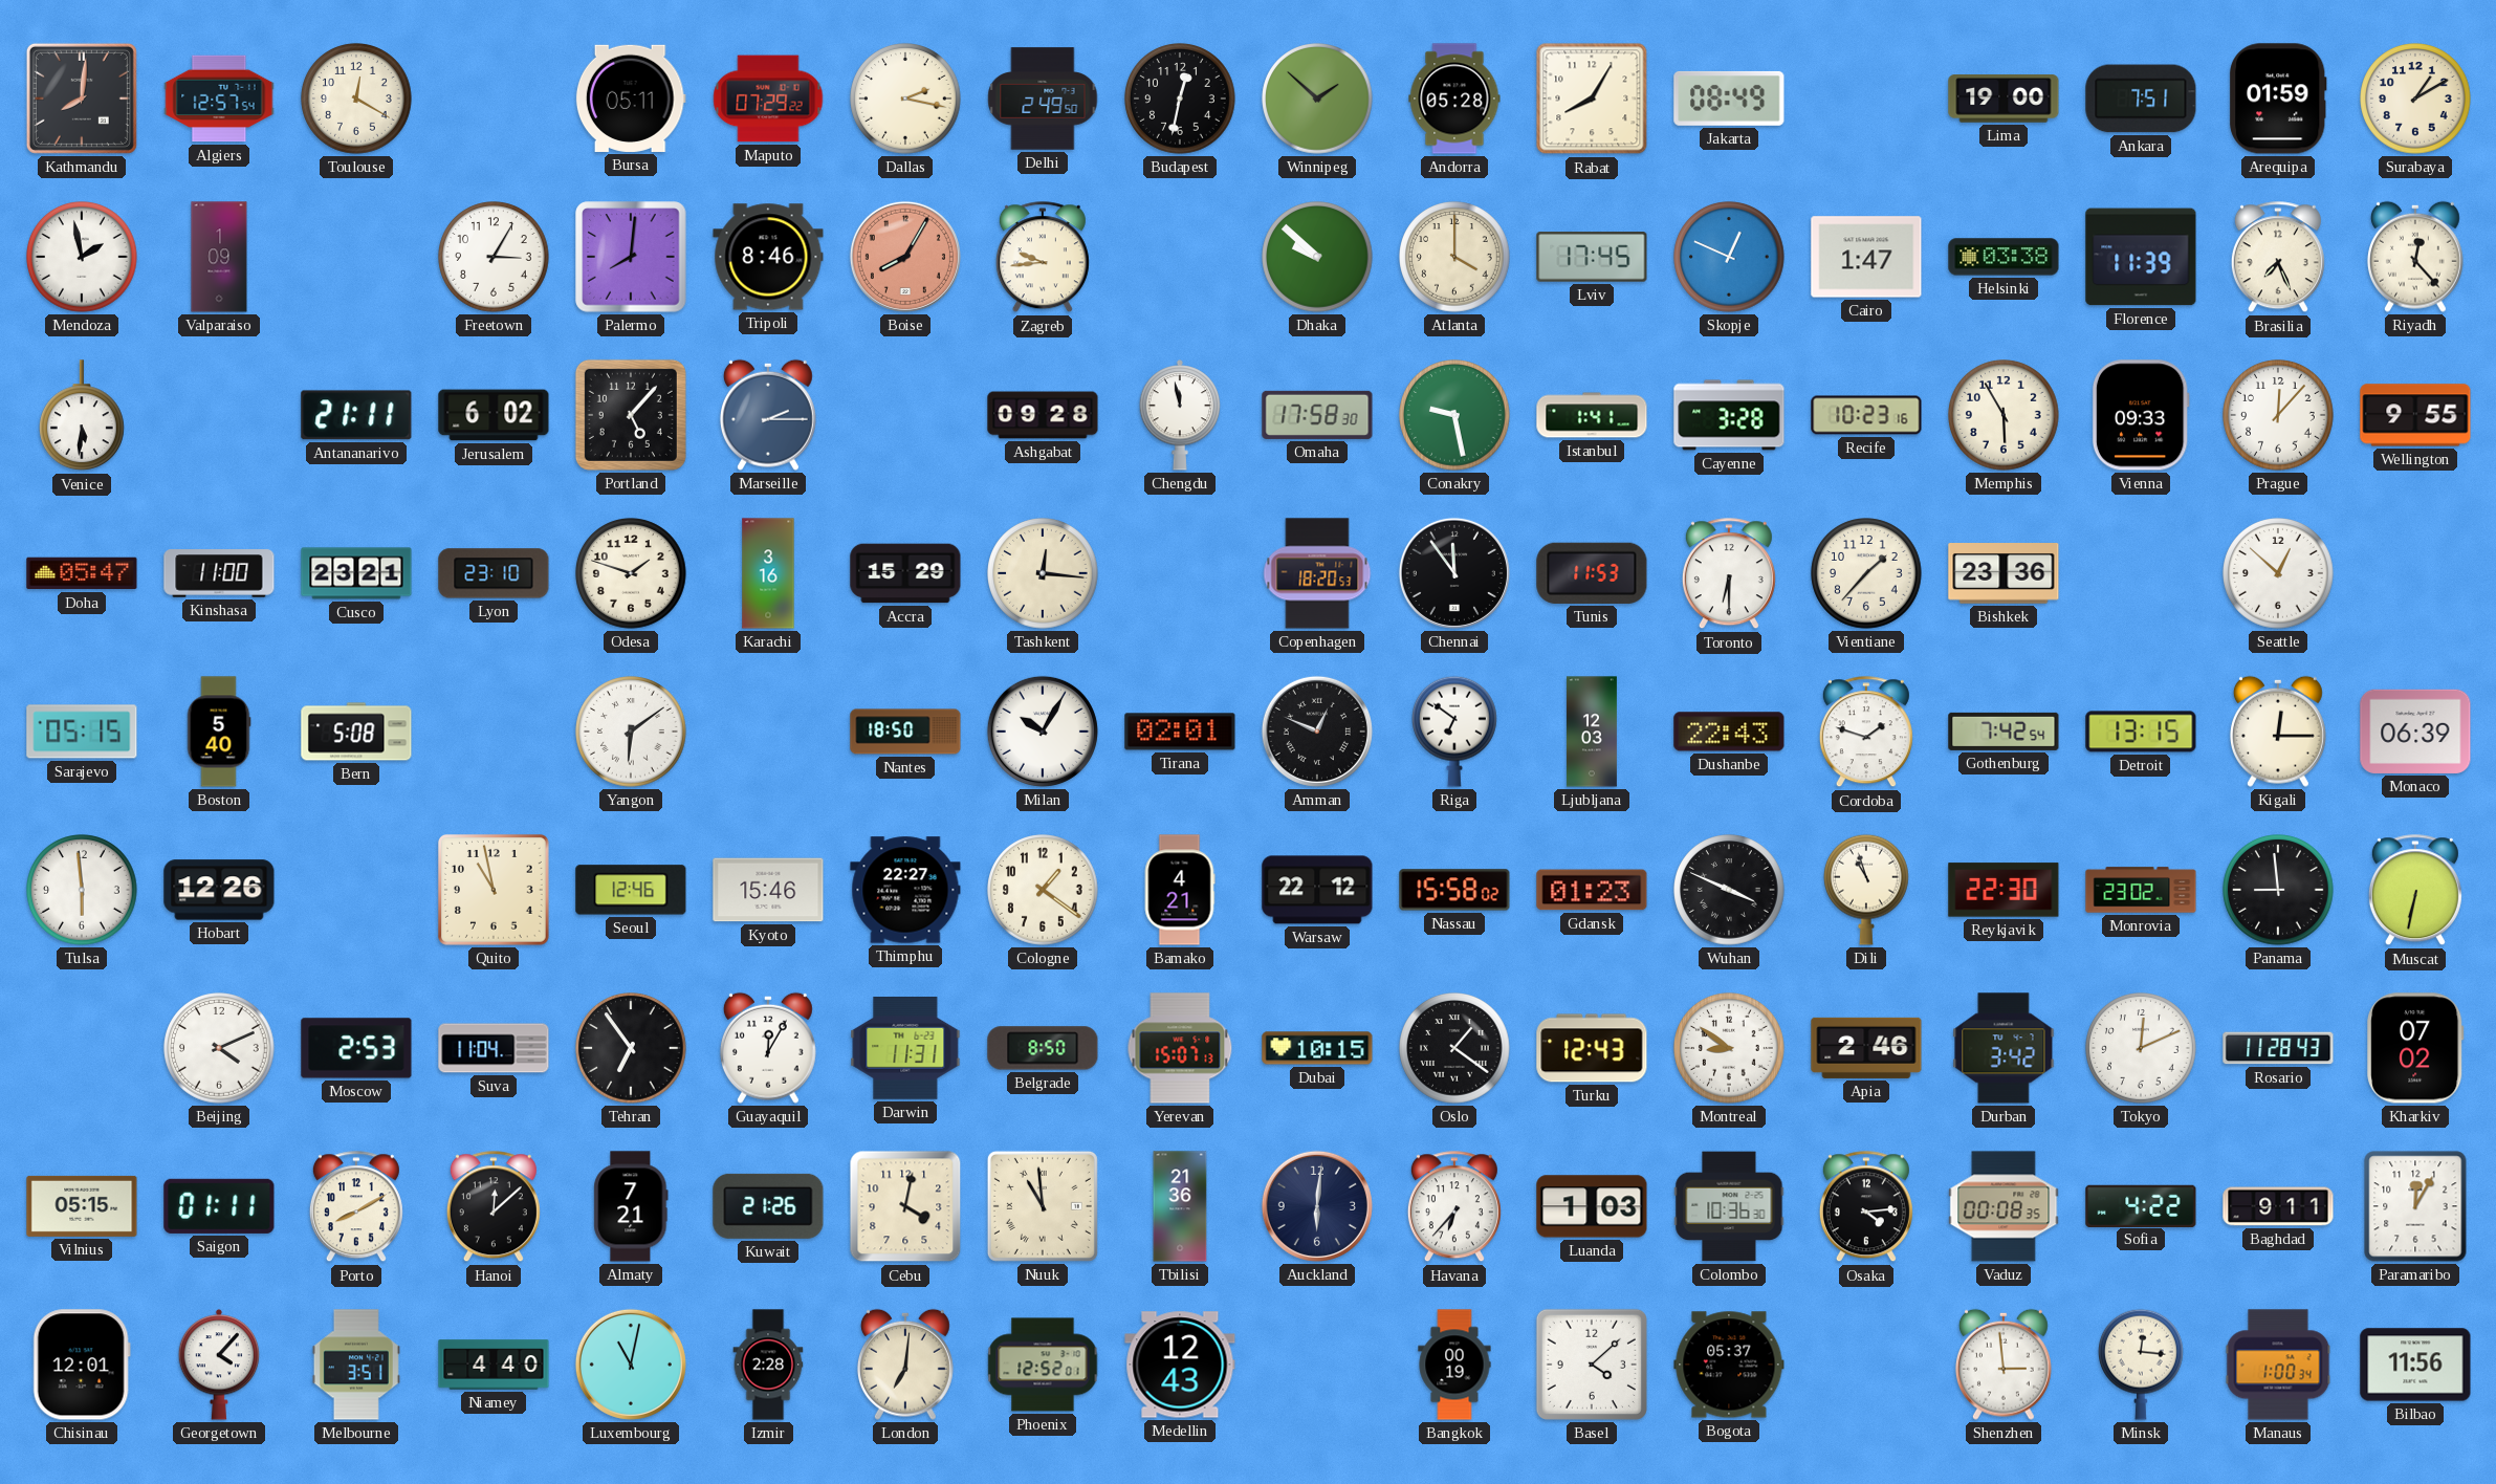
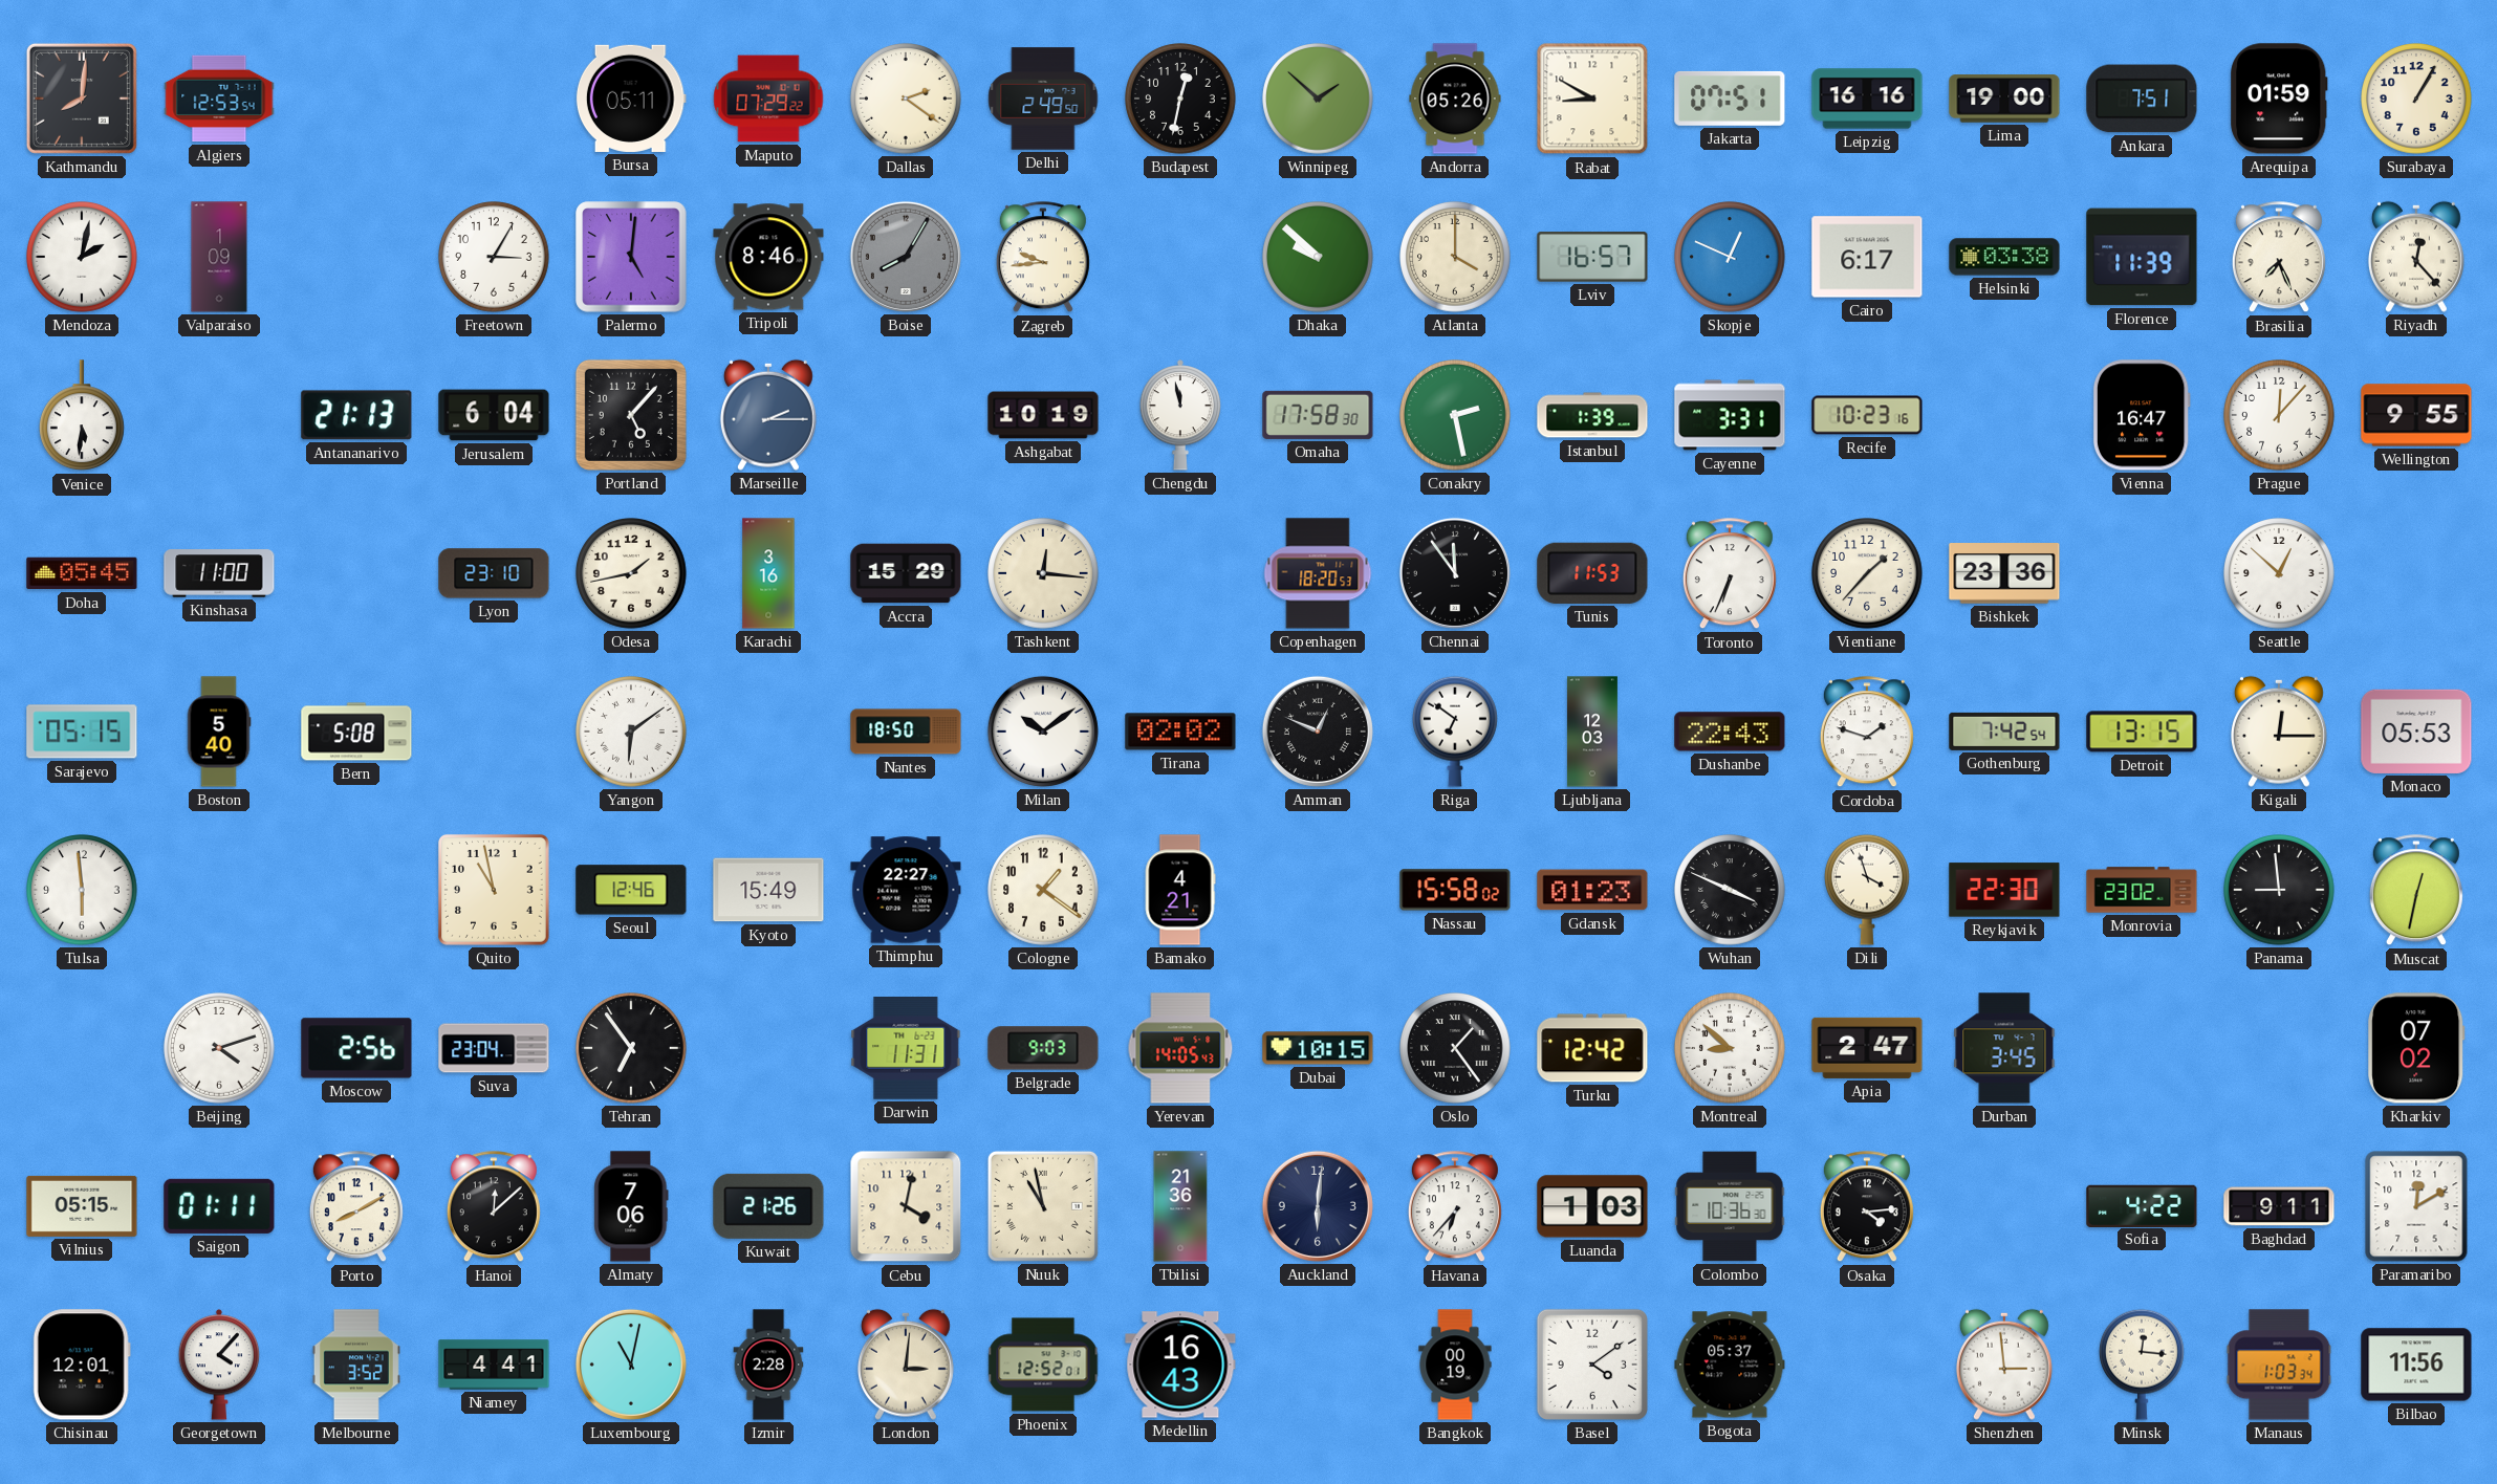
Algiers: 12:57 -> 12:53
Toulouse: 12:20 -> none
Dallas: 2:17 -> 2:21
Andorra: 05:28 -> 05:26
Rabat: 8:05 -> 8:50
Jakarta: 08:49 -> 07:51
Leipzig: none -> 16:16
Surabaya: 1:10 -> 1:05
Mendoza: 1:58 -> 2:02
Palermo: 8:01 -> 5:01
Boise dial: salmon -> grey
Lviv: 17:45 -> 16:57
Cairo: 1:47 -> 6:17
Antananarivo: 21:11 -> 21:13
Jerusalem: 6:02 -> 6:04
Ashgabat: 09:28 -> 10:19
Conakry: 9:28 -> 2:28
Istanbul: 1:41 -> 1:39
Cayenne: 3:28 -> 3:31
Memphis: 5:55 -> none
Vienna: 09:33 -> 16:47
Doha: 05:47 -> 05:45
Cusco: 23:21 -> none
Odesa: 1:48 -> 1:43
Toronto: 6:30 -> 6:34
Milan: 10:05 -> 10:09
Tirana: 02:01 -> 02:02
Monaco: 06:39 -> 05:53
Hobart: 12:26 -> none
Kyoto: 15:46 -> 15:49
Warsaw: 22:12 -> none
Dili: 10:57 -> 3:57
Muscat: 6:32 -> 12:32
Beijing: 4:11 -> 4:12
Moscow: 2:53 -> 2:56
Suva: 11:04 -> 23:04
Guayaquil: 12:05 -> none
Belgrade: 8:50 -> 9:03
Yerevan: 15:07 -> 14:05
Oslo: 1:21 -> 1:24
Turku: 12:43 -> 12:42
Montreal: 8:51 -> 8:52
Apia: 2:46 -> 2:47
Durban: 3:42 -> 3:45
Tokyo: 12:11 -> none
Rosario: 11:28 -> none
Almaty: 7:21 -> 7:06
Nuuk: 10:59 -> 10:58
Vaduz: 00:08 -> none
Paramaribo: 12:05 -> 12:10
Melbourne: 3:51 -> 3:52
Niamey: 4:40 -> 4:41
London: 7:01 -> 3:01
Medellin: 12:43 -> 16:43
Basel: 4:08 -> 4:09
Manaus: 1:00 -> 1:03
